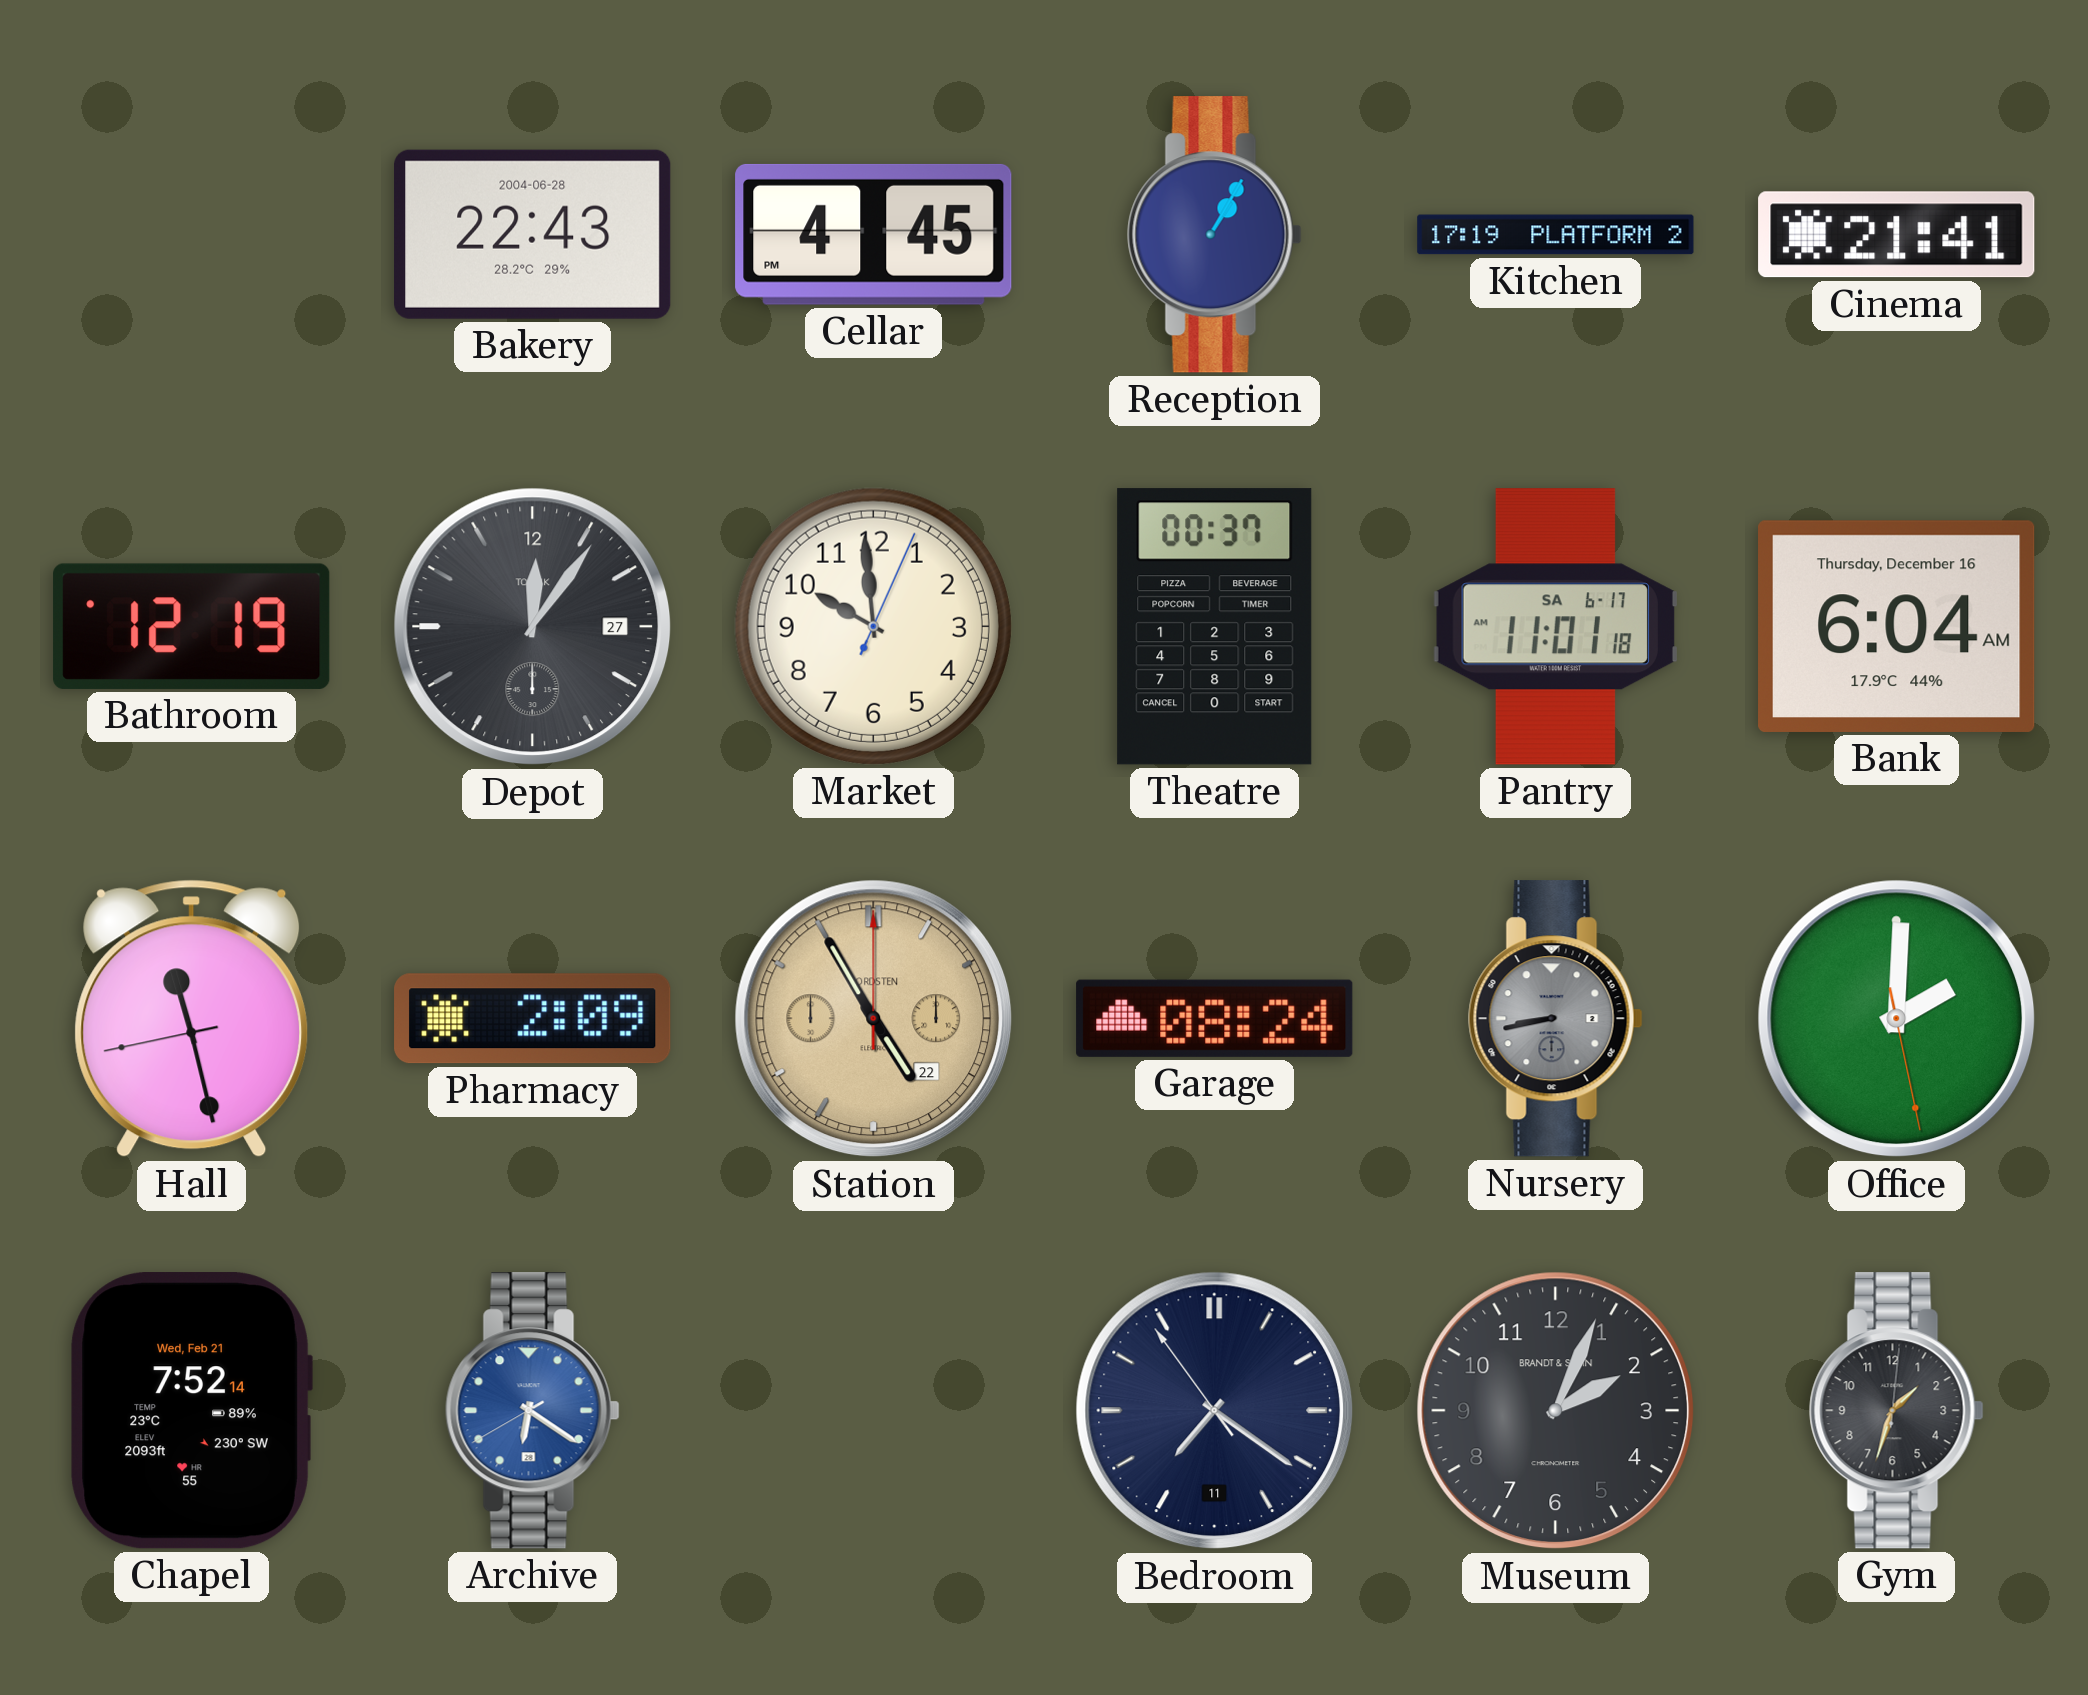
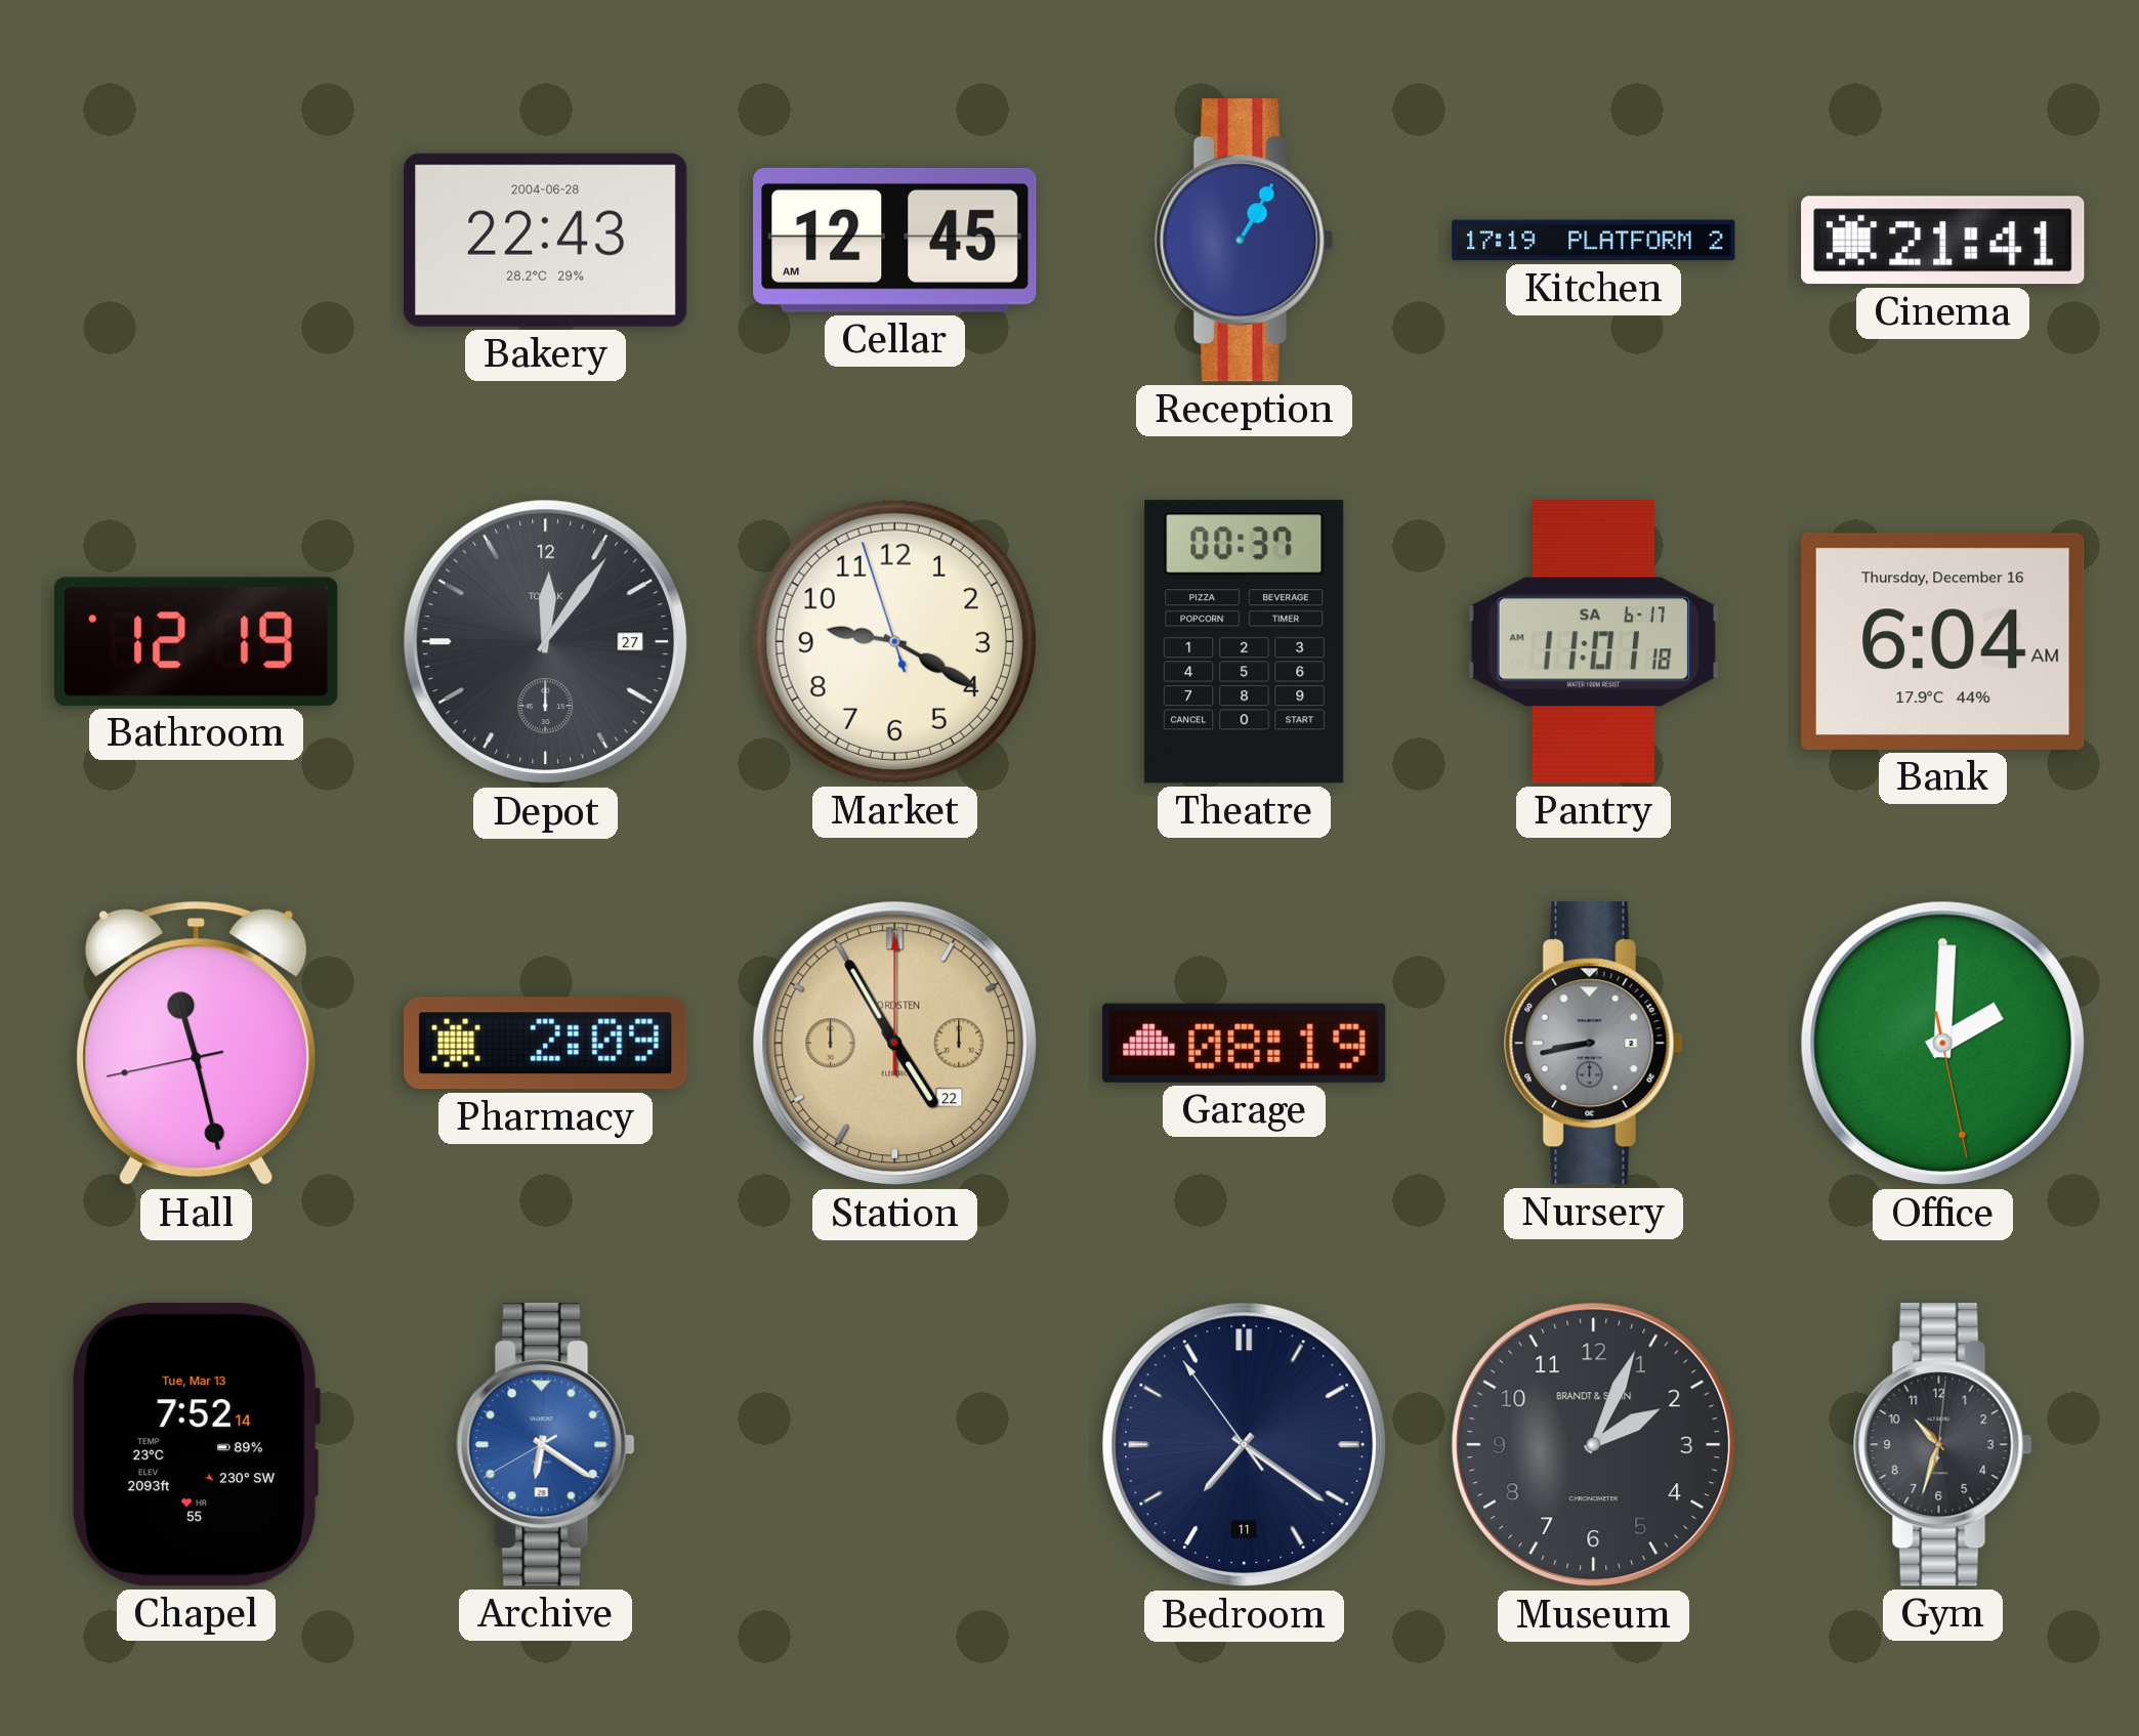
Cellar: 4:45 -> 12:45
Market: 9:59 -> 9:19
Garage: 08:24 -> 08:19
Chapel date: Wed, Feb 21 -> Tue, Mar 13
Gym: 1:33 -> 10:33
